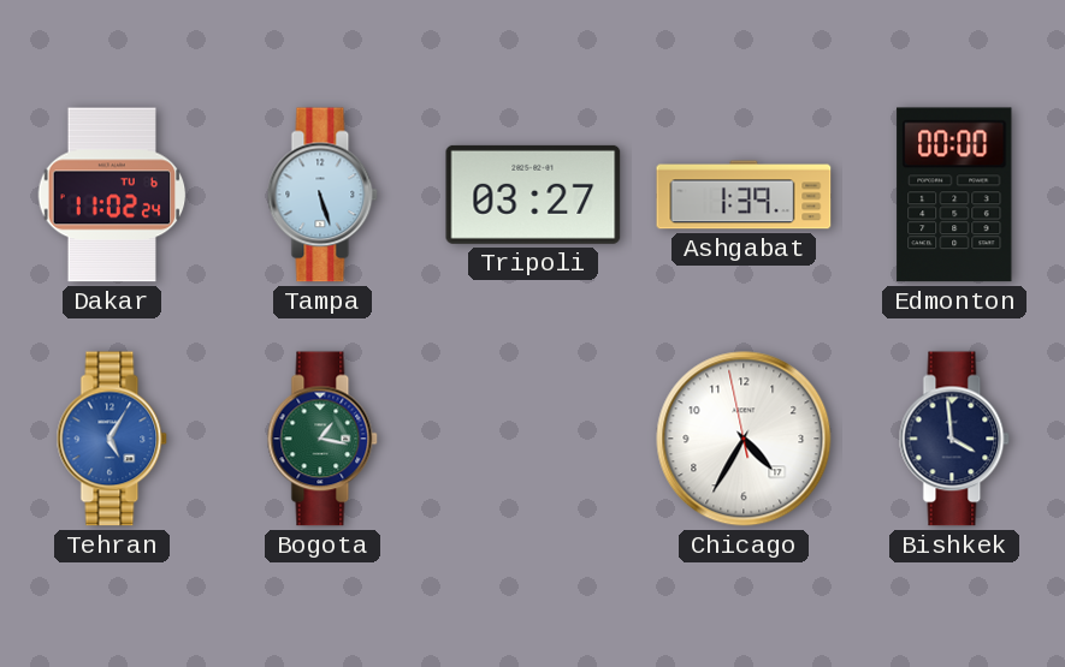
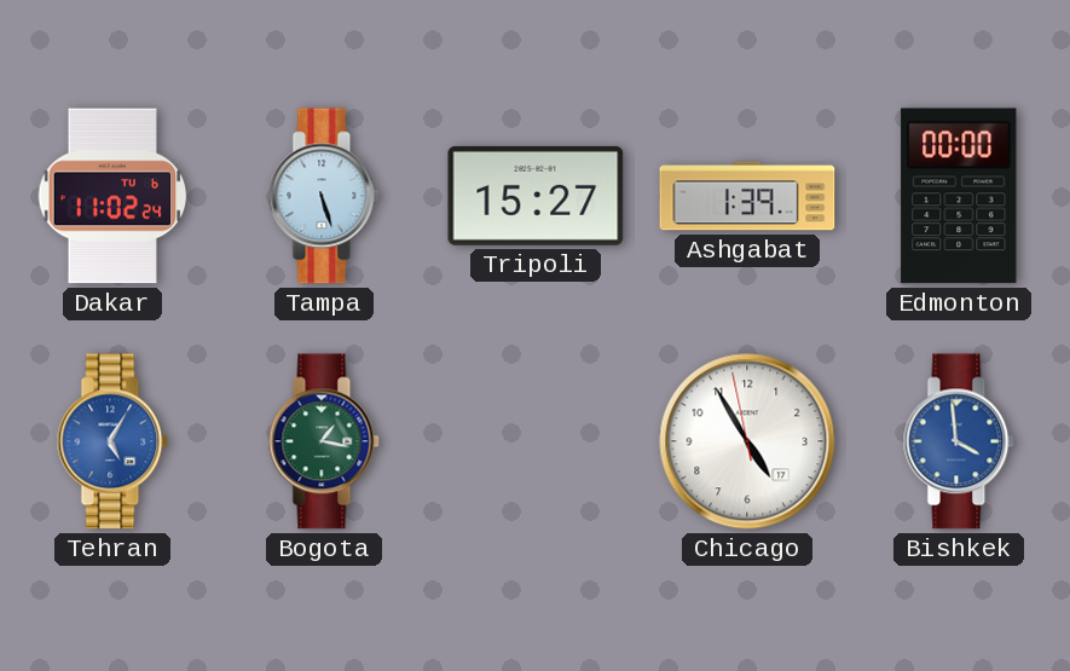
Tripoli: 03:27 -> 15:27
Chicago: 4:34 -> 4:54
Bishkek dial: navy -> blue
